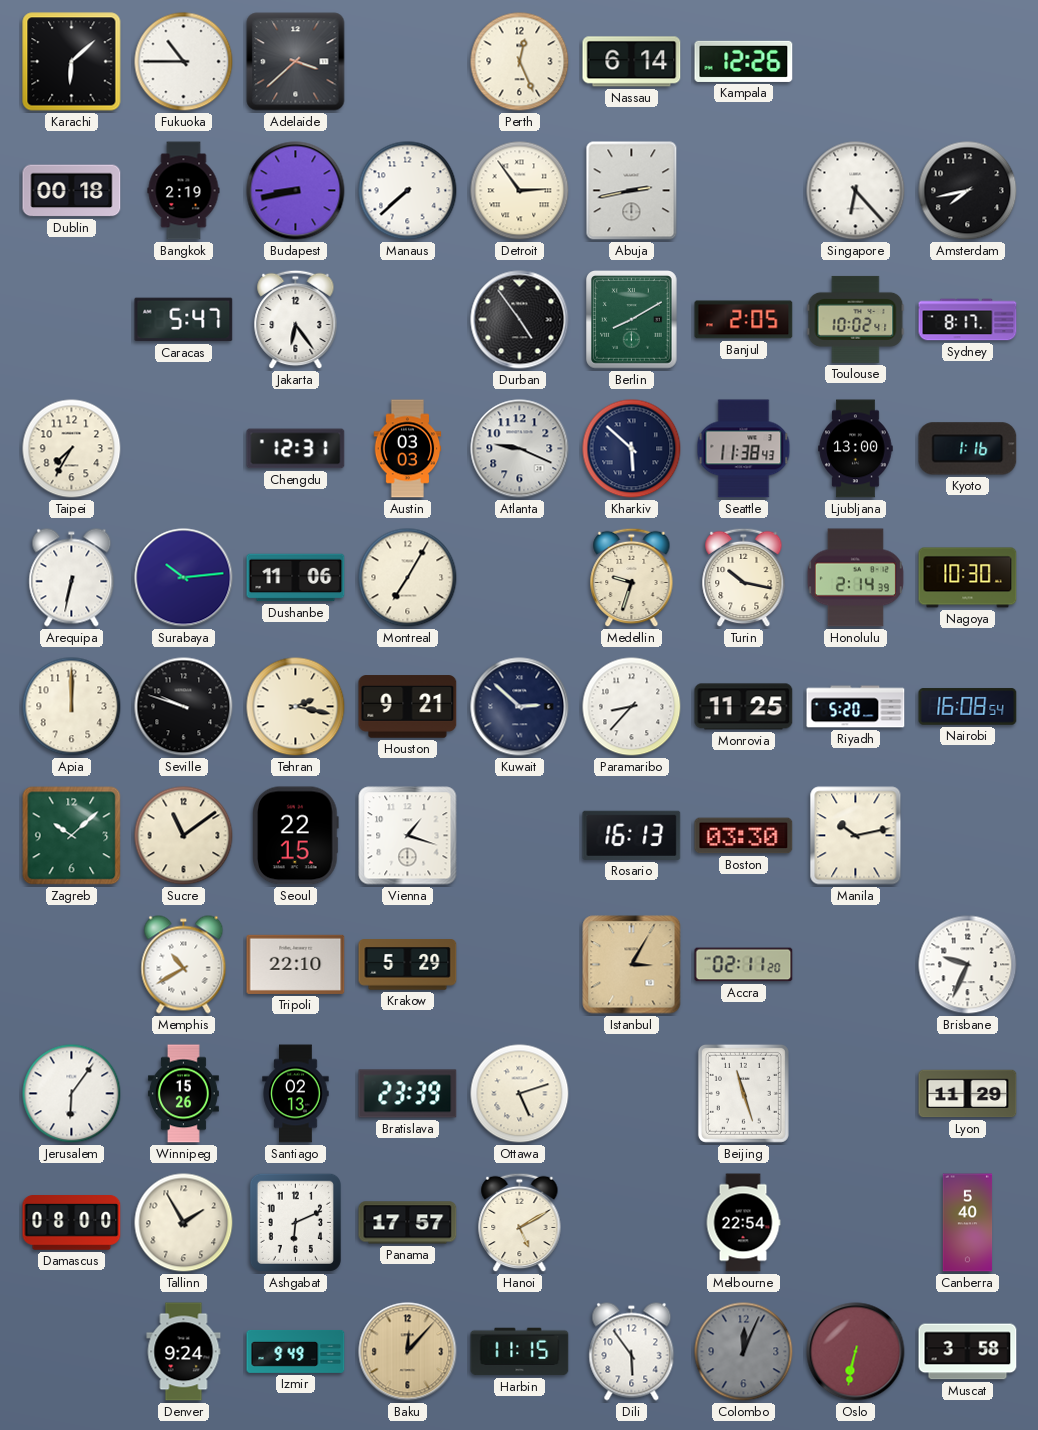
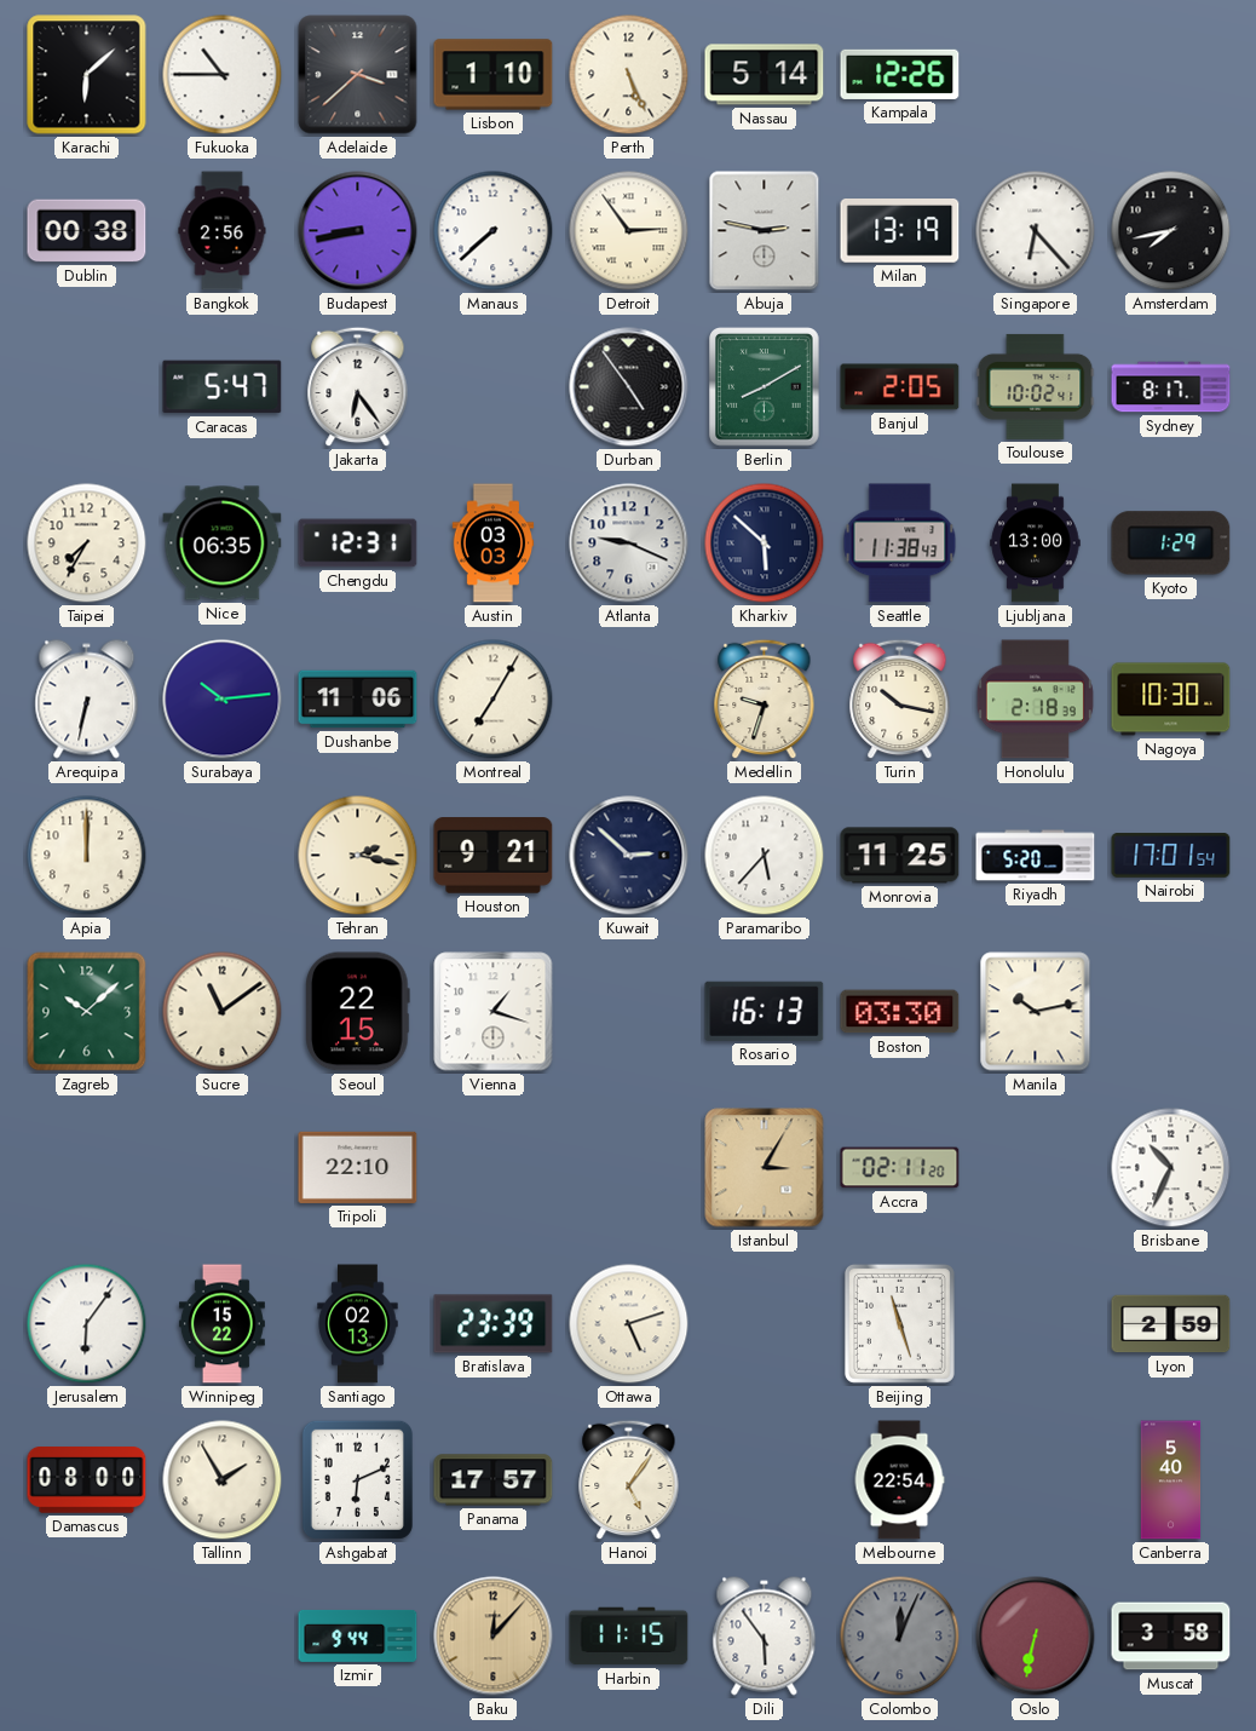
Lisbon: none -> 1:10
Perth: 12:26 -> 5:26
Nassau: 6:14 -> 5:14
Dublin: 00:18 -> 00:38
Bangkok: 2:19 -> 2:56
Abuja: 2:43 -> 2:47
Milan: none -> 13:19
Nice: none -> 06:35
Kyoto: 1:16 -> 1:29
Honolulu: 2:14 -> 2:18
Seville: 9:48 -> none
Paramaribo: 8:37 -> 5:37
Nairobi: 16:08 -> 17:01
Memphis: 10:40 -> none
Krakow: 5:29 -> none
Brisbane: 9:34 -> 10:34
Winnipeg: 15:26 -> 15:22
Lyon: 11:29 -> 2:59
Hanoi: 5:10 -> 5:06
Denver: 9:24 -> none
Izmir: 9:49 -> 9:44
